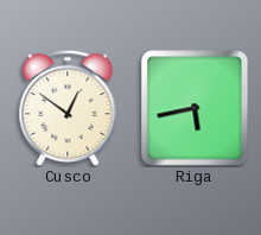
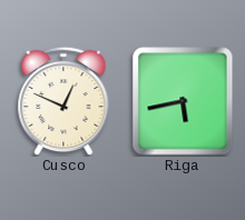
Cusco: 12:51 -> 12:49
